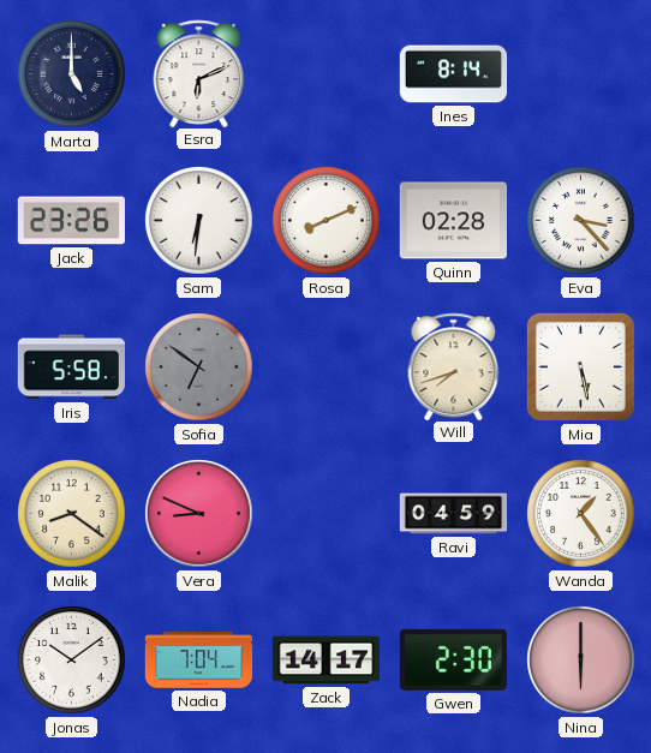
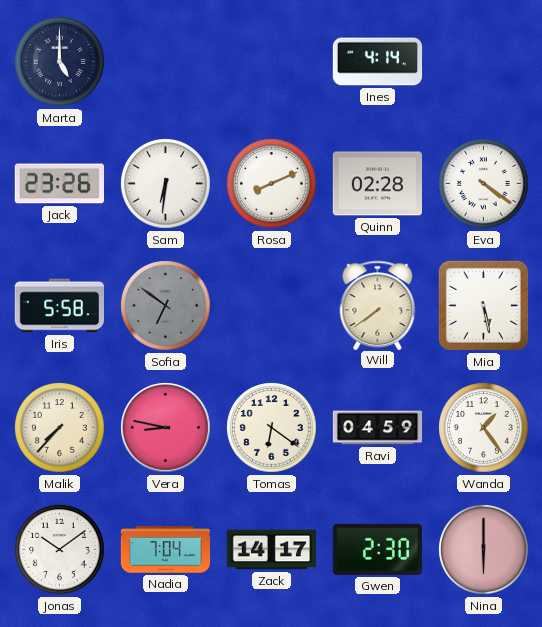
Esra: 6:11 -> none
Ines: 8:14 -> 4:14
Eva: 3:23 -> 4:21
Will: 7:42 -> 7:39
Malik: 8:21 -> 7:37
Vera: 8:49 -> 8:47
Tomas: none -> 6:21
